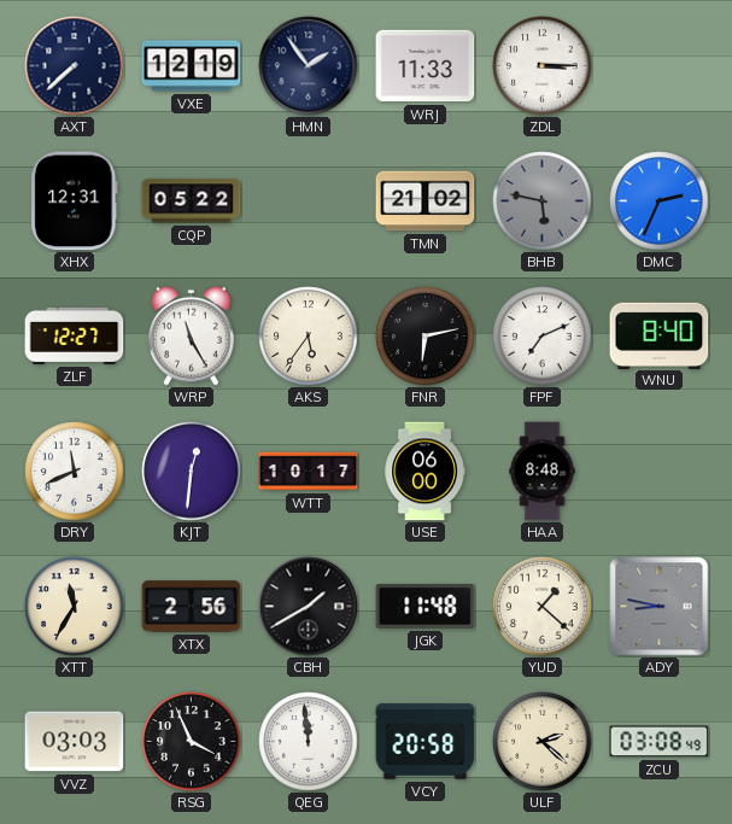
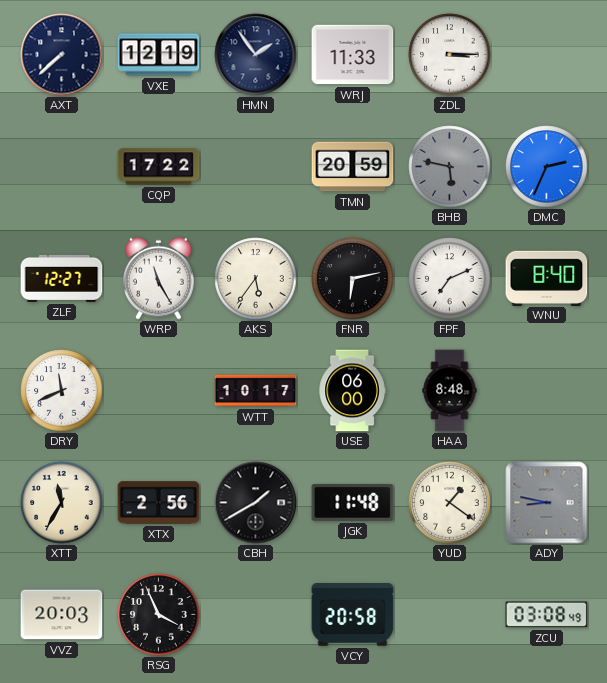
XHX: 12:31 -> none
CQP: 05:22 -> 17:22
TMN: 21:02 -> 20:59
KJT: 12:31 -> none
YUD: 1:22 -> 1:21
VVZ: 03:03 -> 20:03
QEG: 11:59 -> none
ULF: 2:22 -> none
